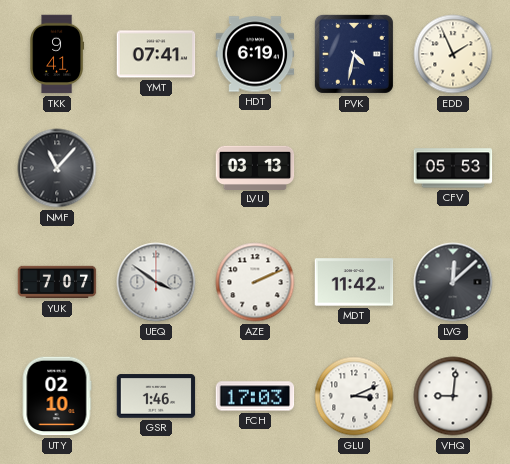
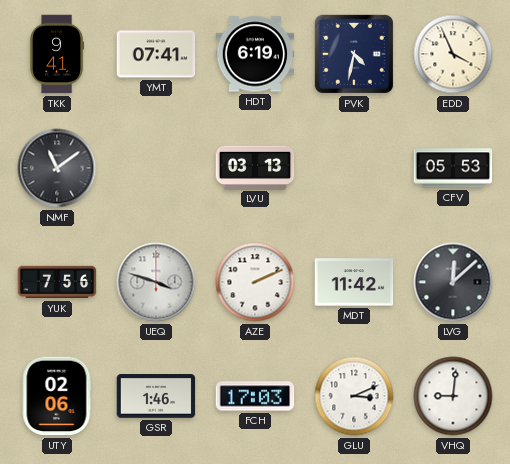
EDD: 1:56 -> 3:56
NMF: 11:07 -> 11:09
YUK: 7:07 -> 7:56
UEQ: 3:51 -> 3:48
UTY: 02:10 -> 02:06
